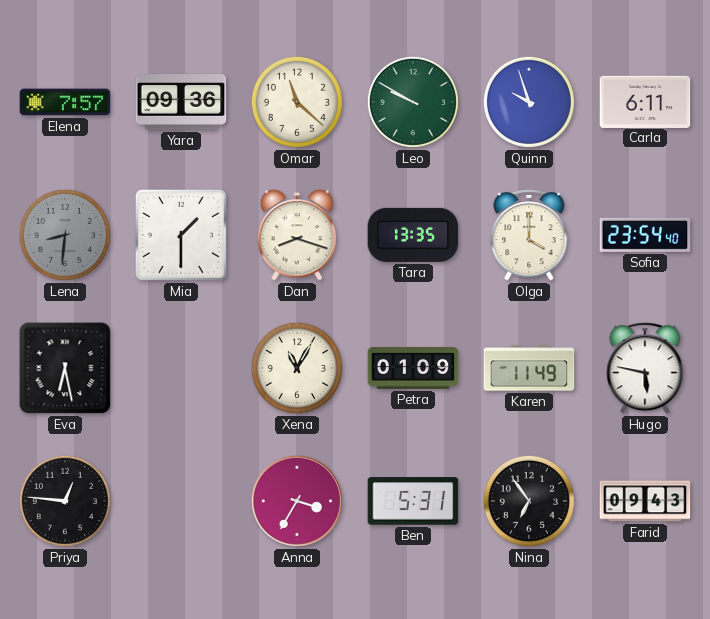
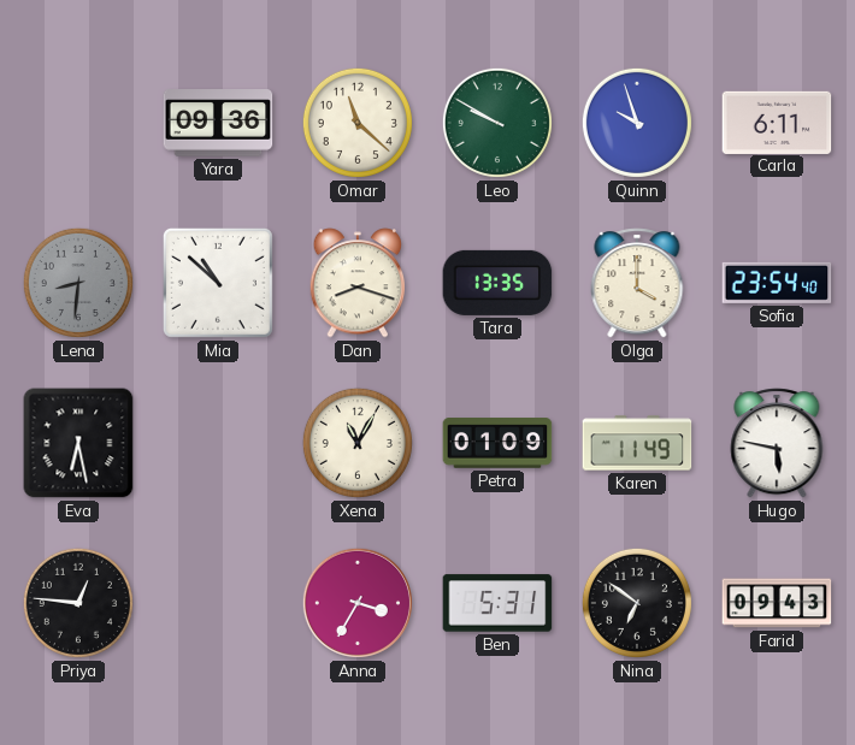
Elena: 7:57 -> none
Mia: 1:30 -> 10:52
Nina: 6:54 -> 6:51
